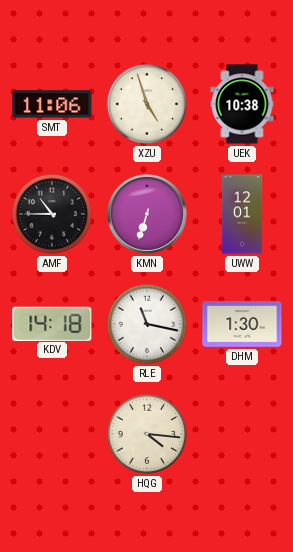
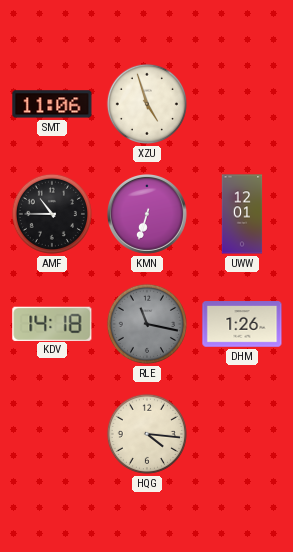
UEK: 10:38 -> none
RLE dial: white -> grey
DHM: 1:30 -> 1:26
